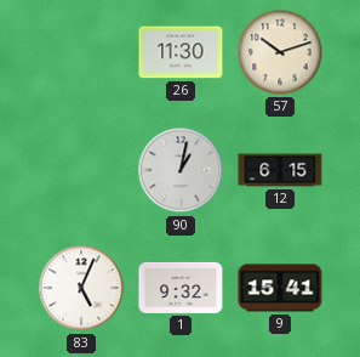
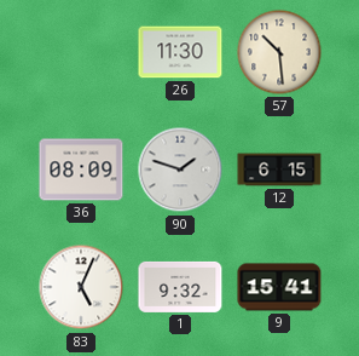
57: 10:12 -> 10:29
36: none -> 08:09
90: 1:02 -> 1:48
